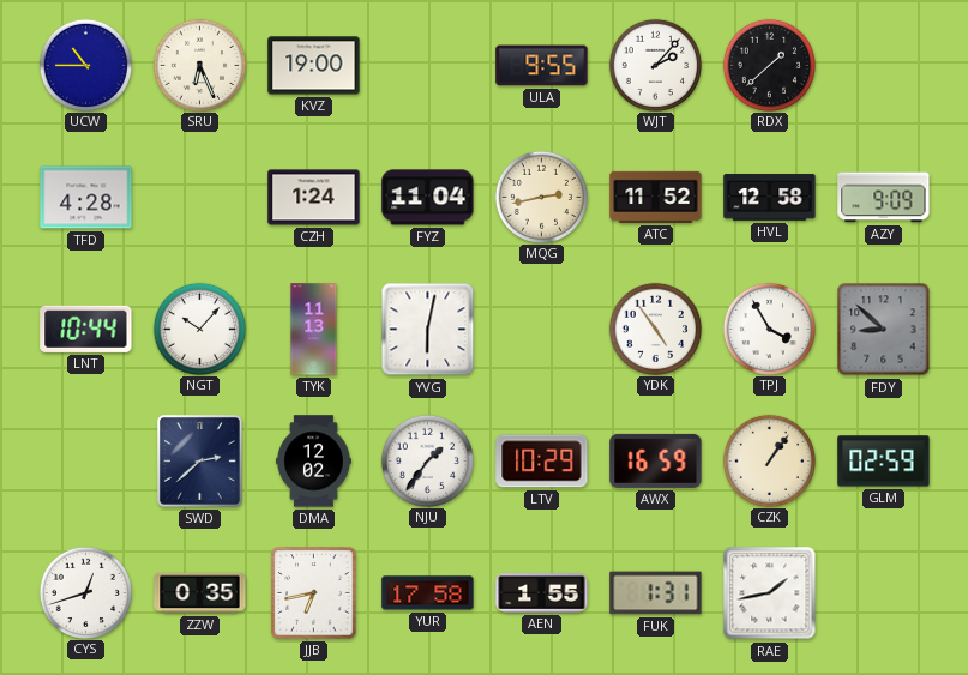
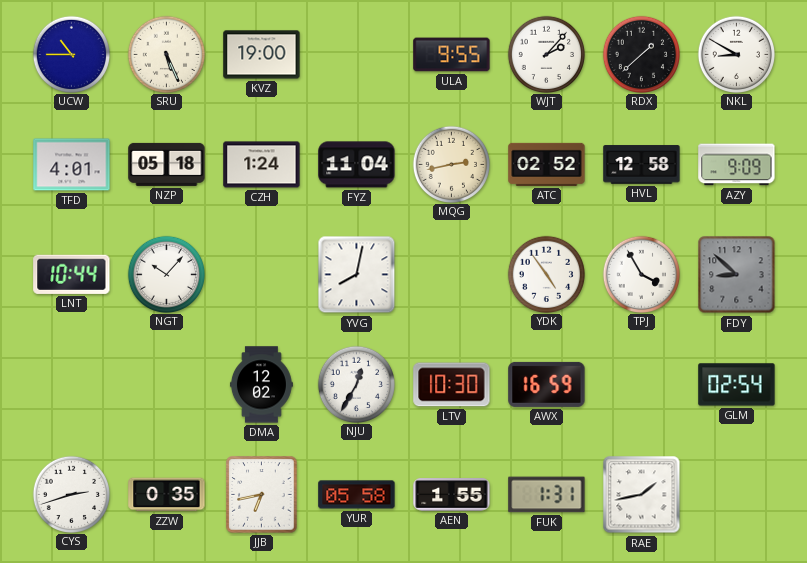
SRU: 6:26 -> 5:26
NKL: none -> 8:50
TFD: 4:28 -> 4:01
NZP: none -> 05:18
ATC: 11:52 -> 02:52
TYK: 11:13 -> none
YVG: 6:02 -> 8:02
SWD: 2:38 -> none
NJU: 1:36 -> 12:35
LTV: 10:29 -> 10:30
CZK: 1:06 -> none
GLM: 02:59 -> 02:54
CYS: 12:42 -> 2:42
YUR: 17:58 -> 05:58
